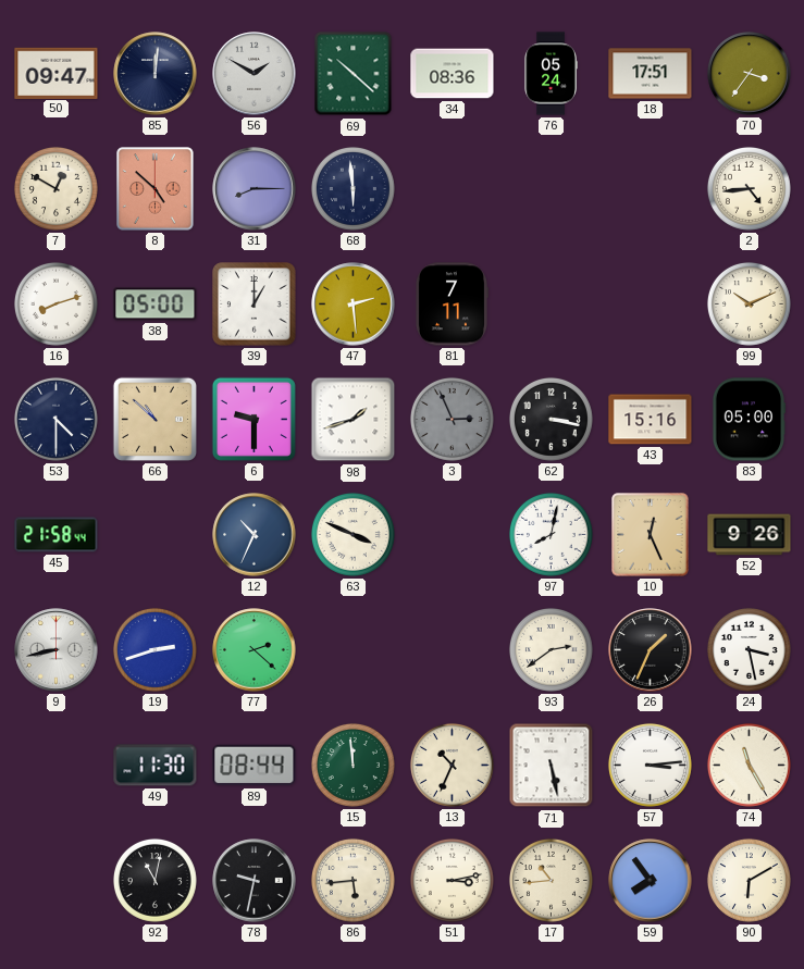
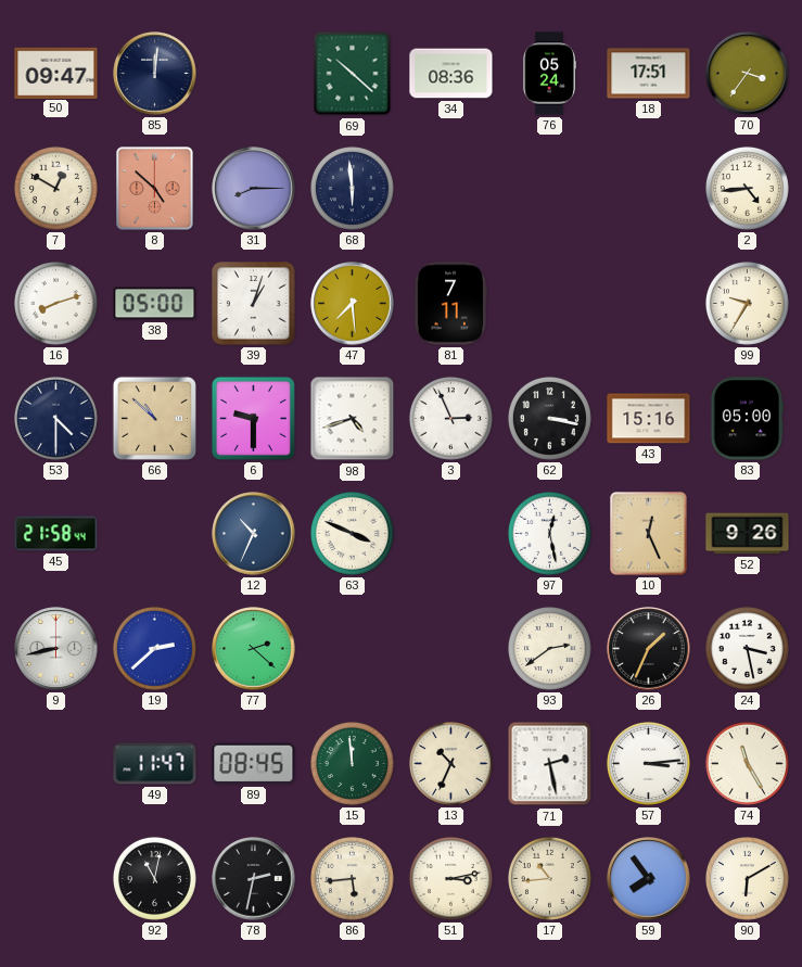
56: 1:50 -> none
39: 1:00 -> 1:03
47: 2:29 -> 7:29
99: 10:11 -> 9:35
98: 1:42 -> 4:42
3 dial: grey -> white
97: 8:02 -> 12:28
19: 2:42 -> 2:38
49: 11:30 -> 11:47
89: 08:44 -> 08:45
71: 5:28 -> 2:28
78: 9:32 -> 2:32
